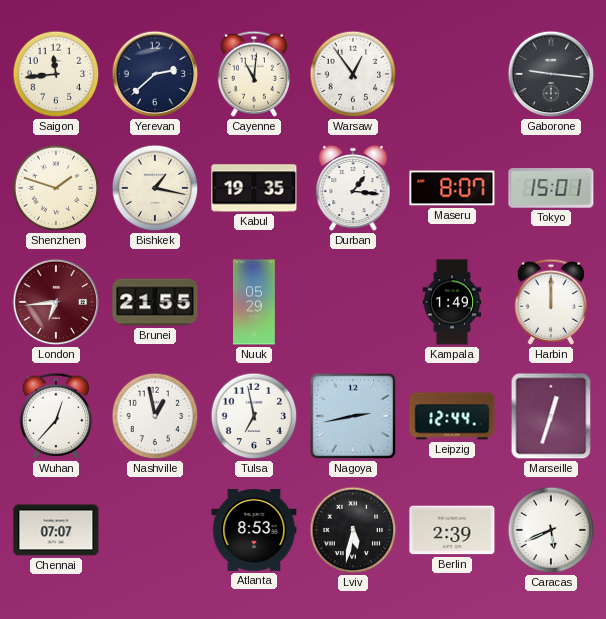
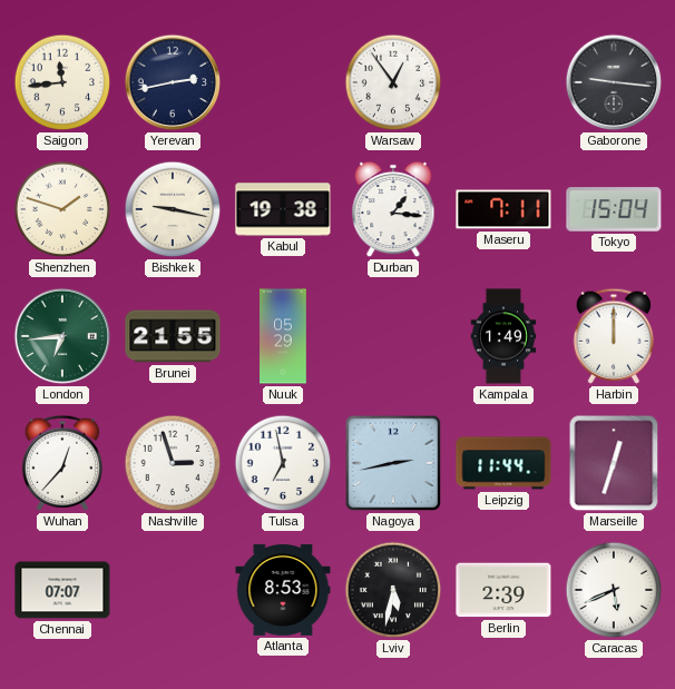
Yerevan: 2:38 -> 2:43
Cayenne: 11:01 -> none
Bishkek: 1:17 -> 9:17
Kabul: 19:35 -> 19:38
Maseru: 8:07 -> 7:11
Tokyo: 15:01 -> 15:04
London dial: burgundy -> green
Nashville: 12:58 -> 2:57
Leipzig: 12:44 -> 11:44
